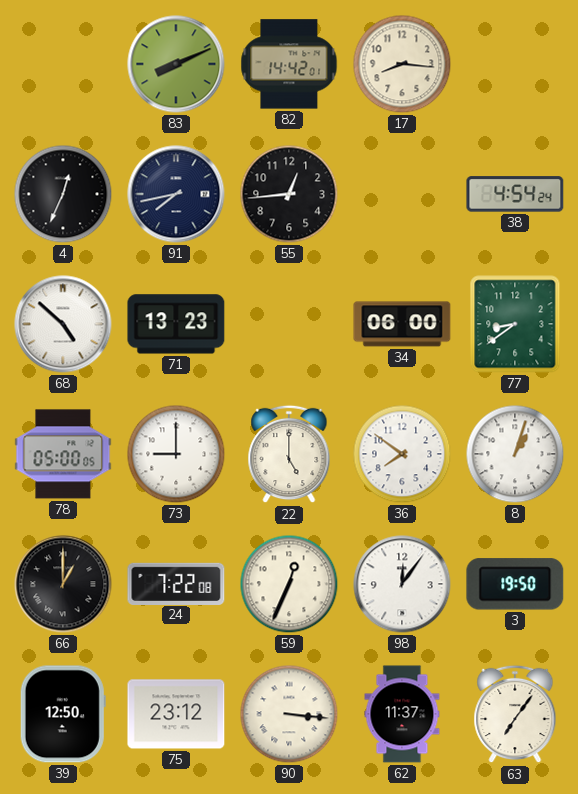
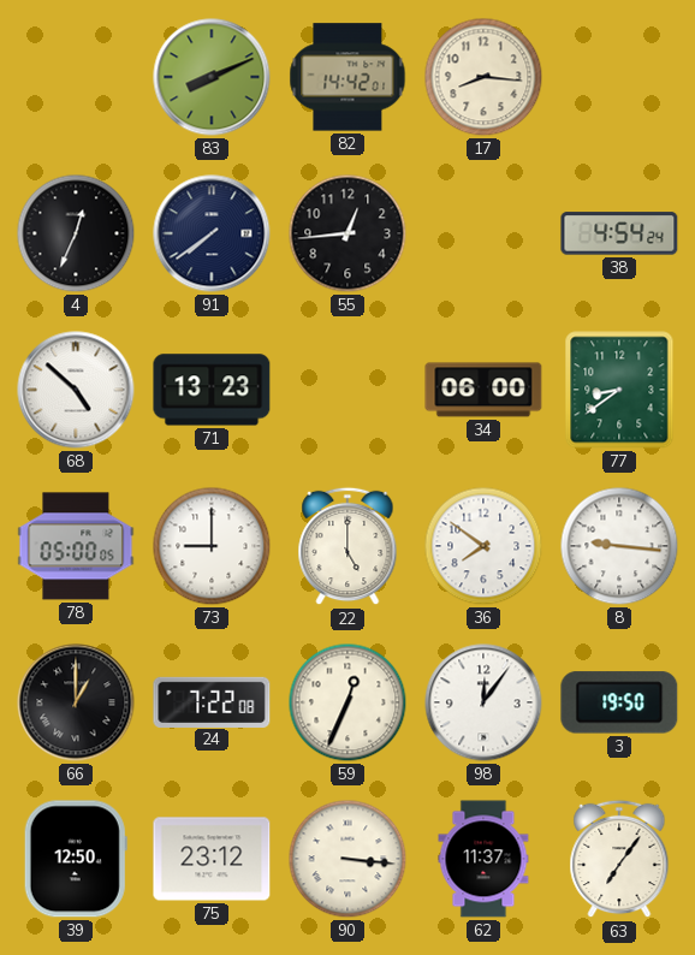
91: 7:43 -> 7:39
8: 1:03 -> 9:16
